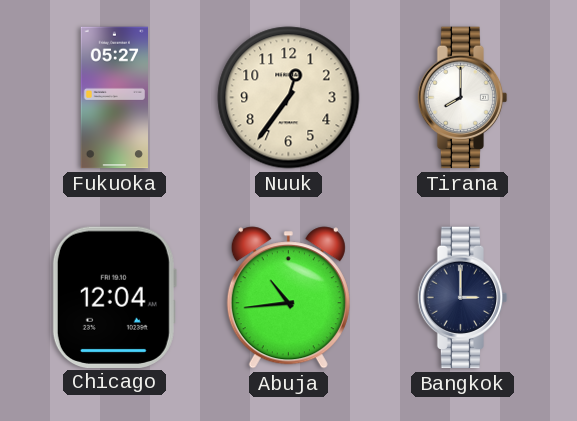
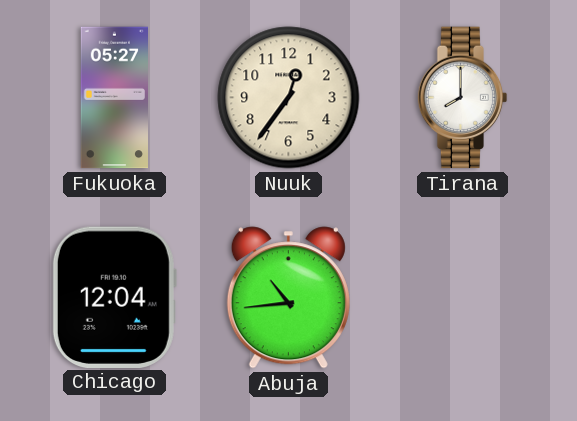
Bangkok: 3:00 -> none
